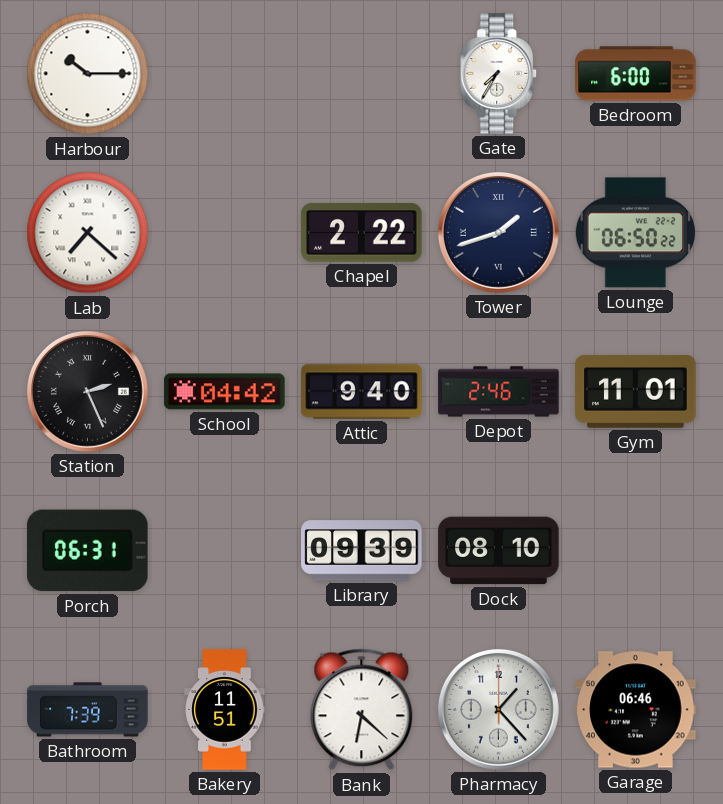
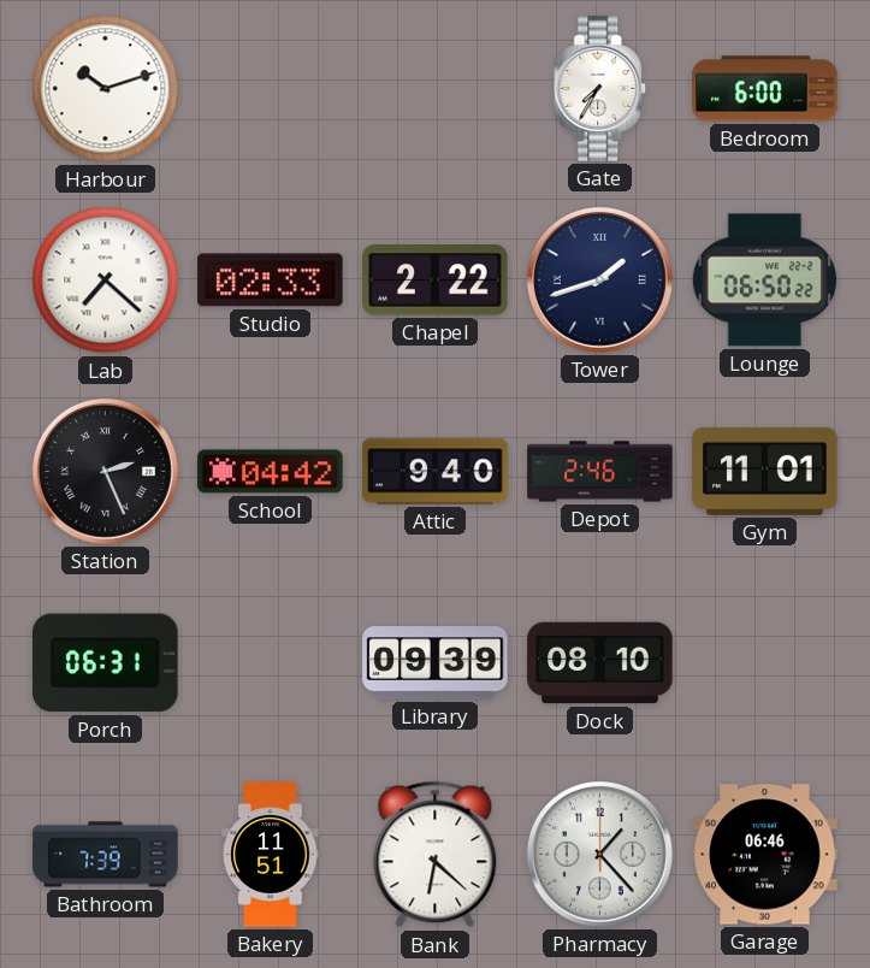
Harbour: 10:15 -> 10:12
Studio: none -> 02:33
